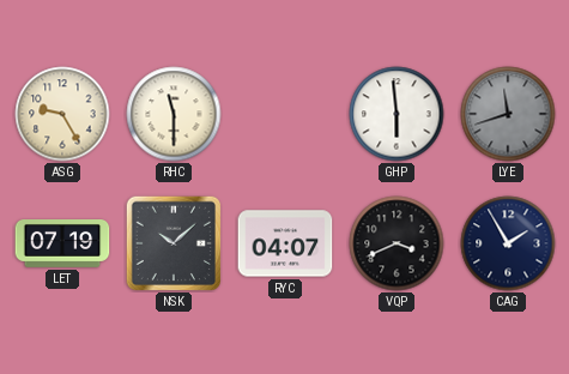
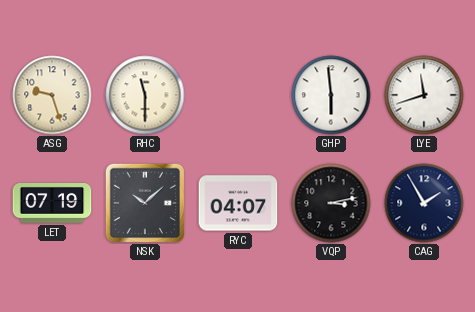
ASG: 9:25 -> 9:27
LYE dial: grey -> white
VQP: 3:41 -> 3:13
